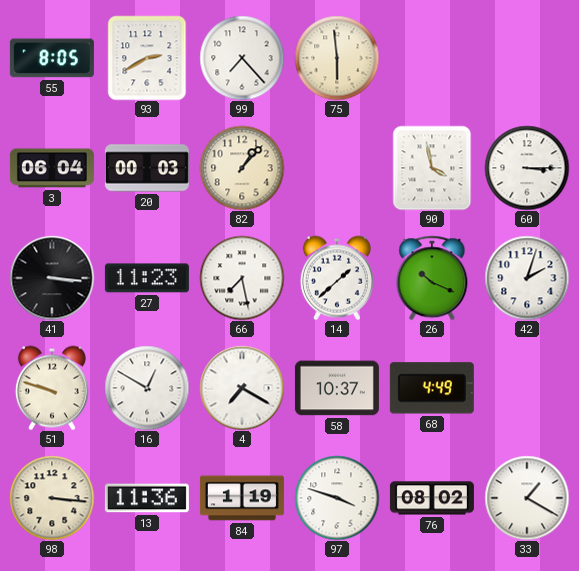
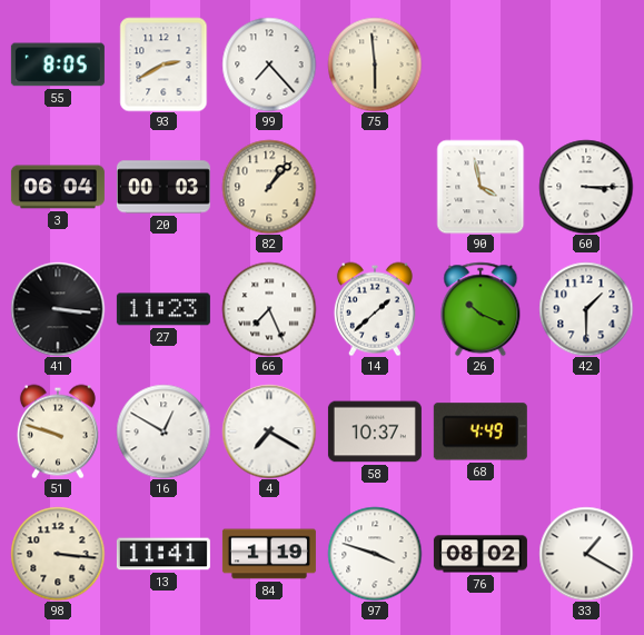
66: 7:28 -> 7:26
42: 2:03 -> 1:30
13: 11:36 -> 11:41
